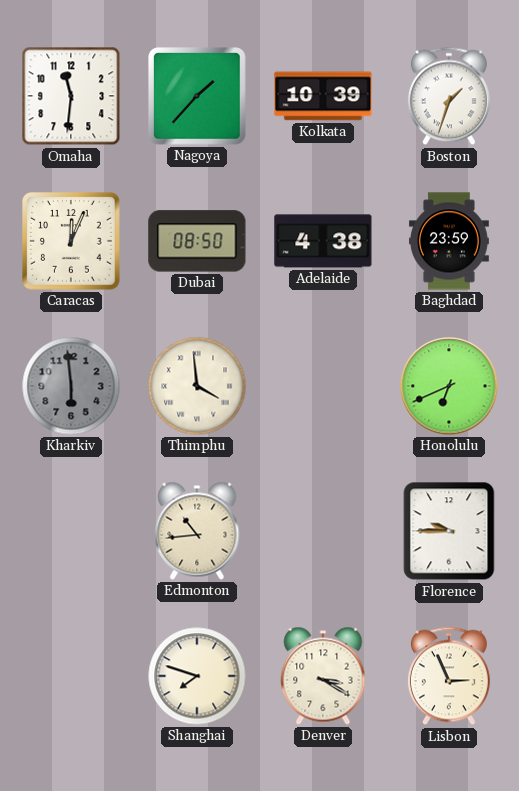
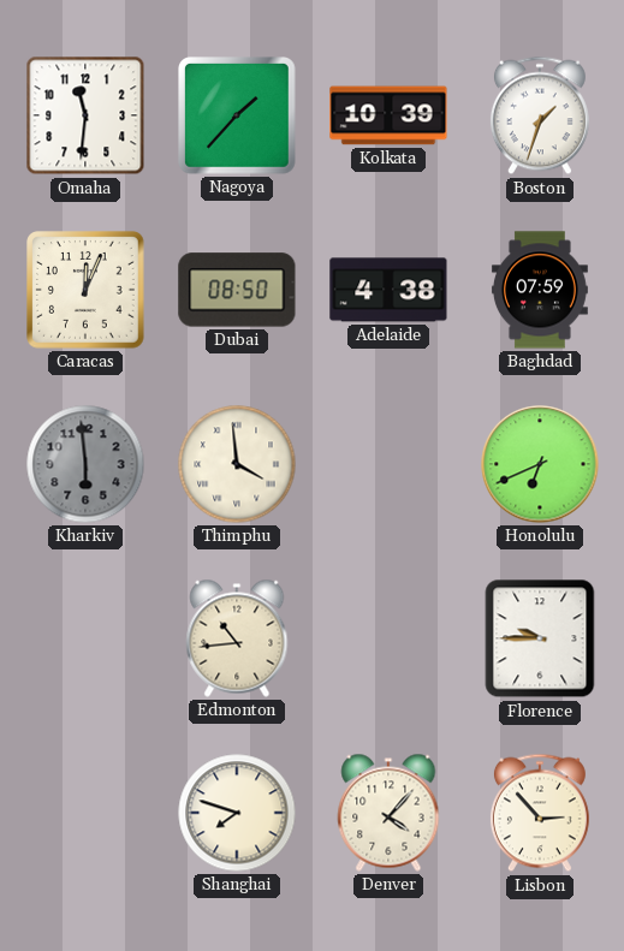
Baghdad: 23:59 -> 07:59
Denver: 3:20 -> 4:07
Lisbon: 2:56 -> 2:53
